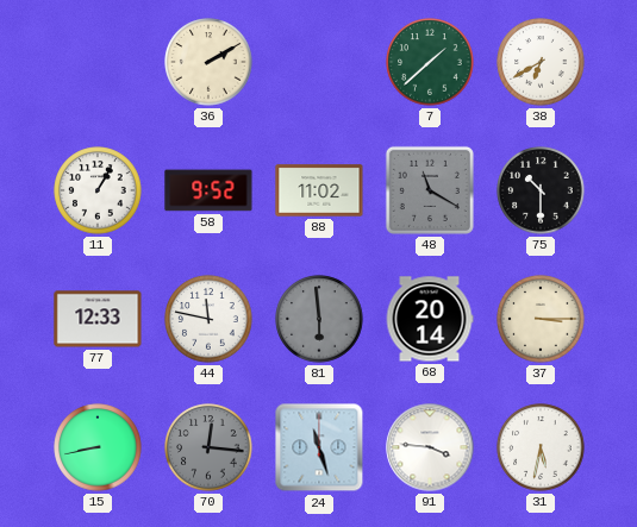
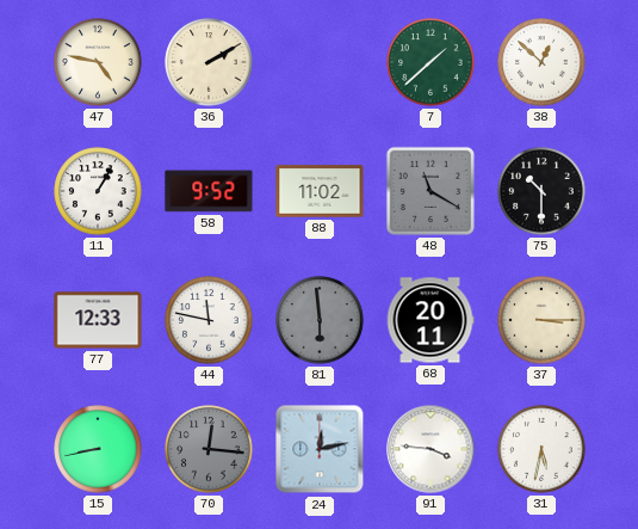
47: none -> 4:47
38: 6:40 -> 12:52
68: 20:14 -> 20:11
24: 11:27 -> 12:13
